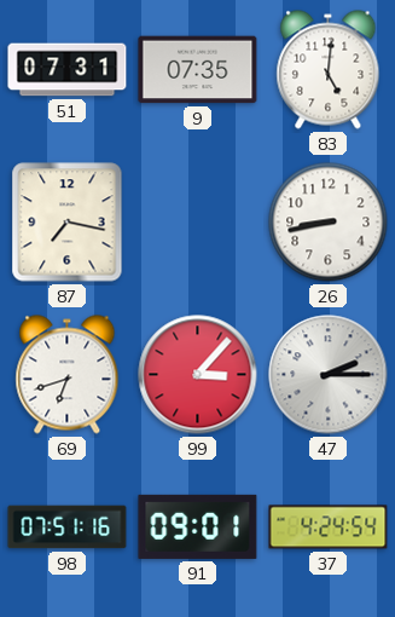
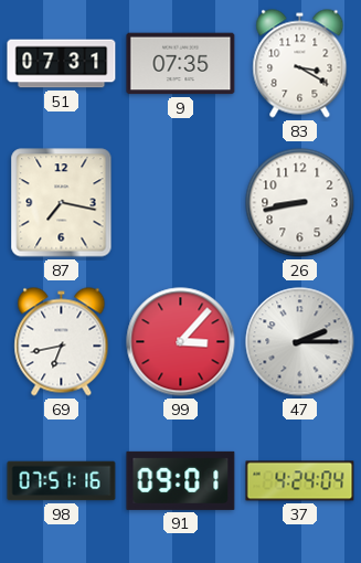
83: 5:01 -> 3:20
69: 6:42 -> 6:43
37: 4:24:54 -> 4:24:04
